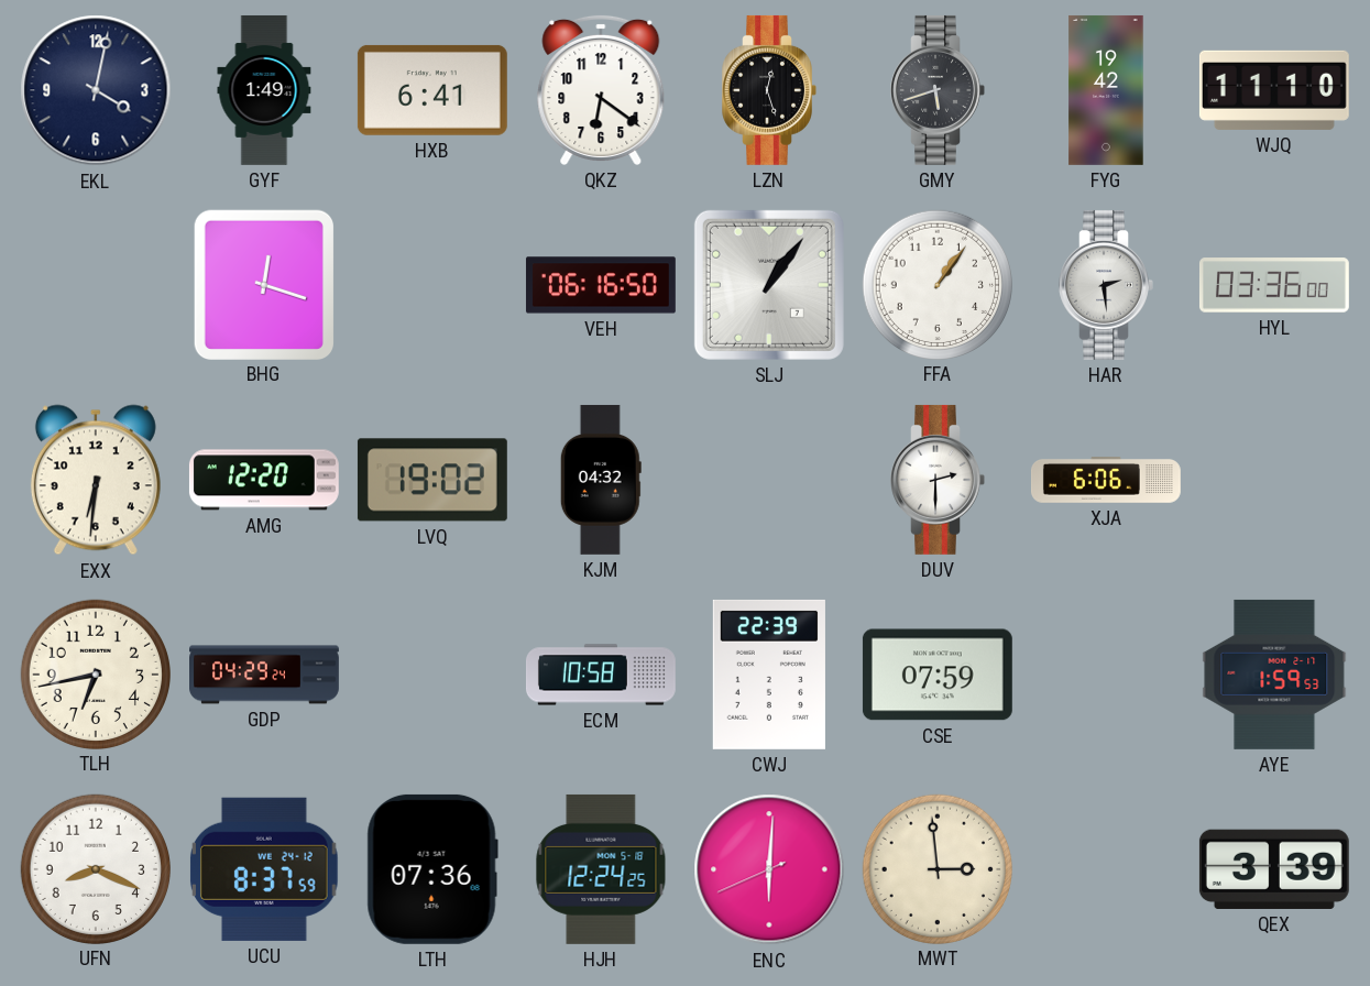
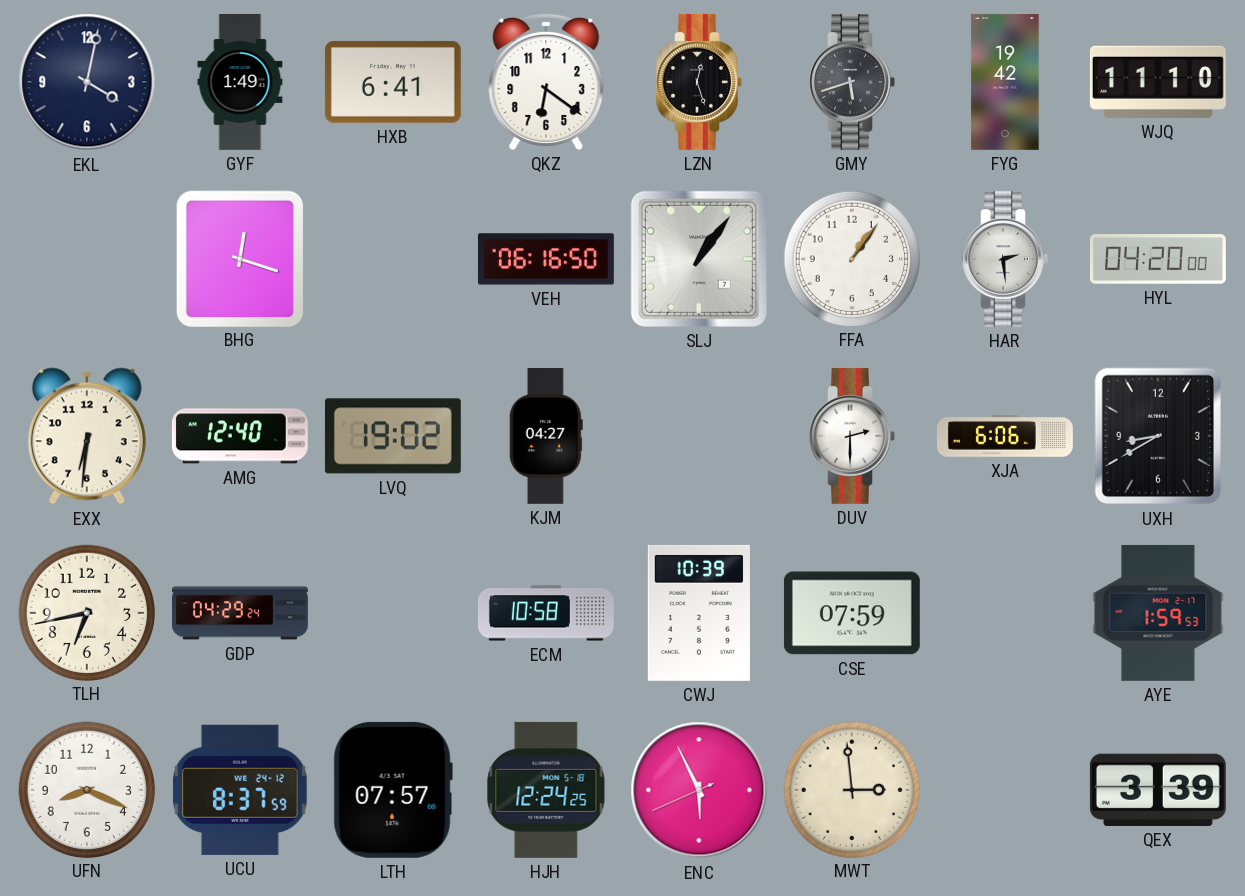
HYL: 03:36 -> 04:20
AMG: 12:20 -> 12:40
KJM: 04:32 -> 04:27
UXH: none -> 8:40
CWJ: 22:39 -> 10:39
LTH: 07:36 -> 07:57
ENC: 6:00 -> 5:55
